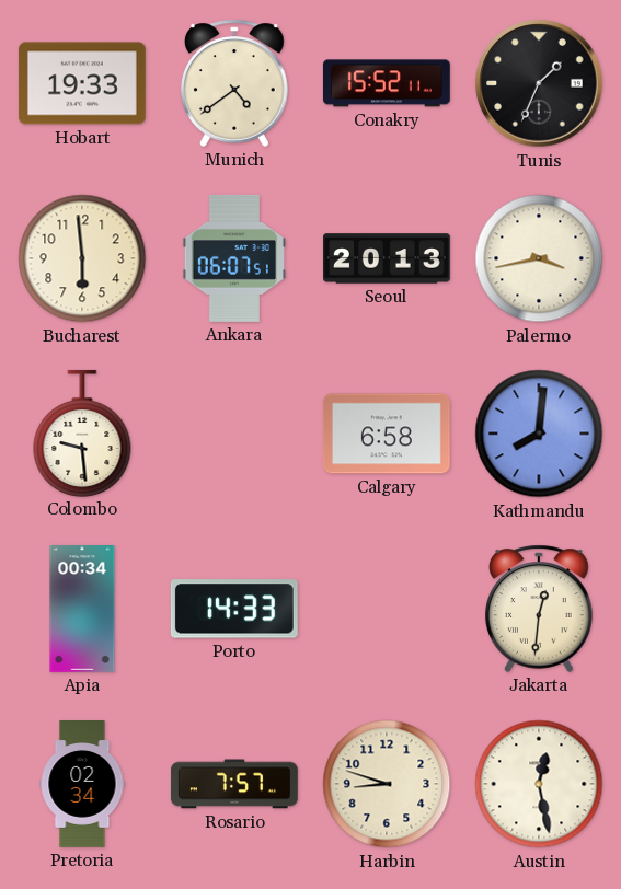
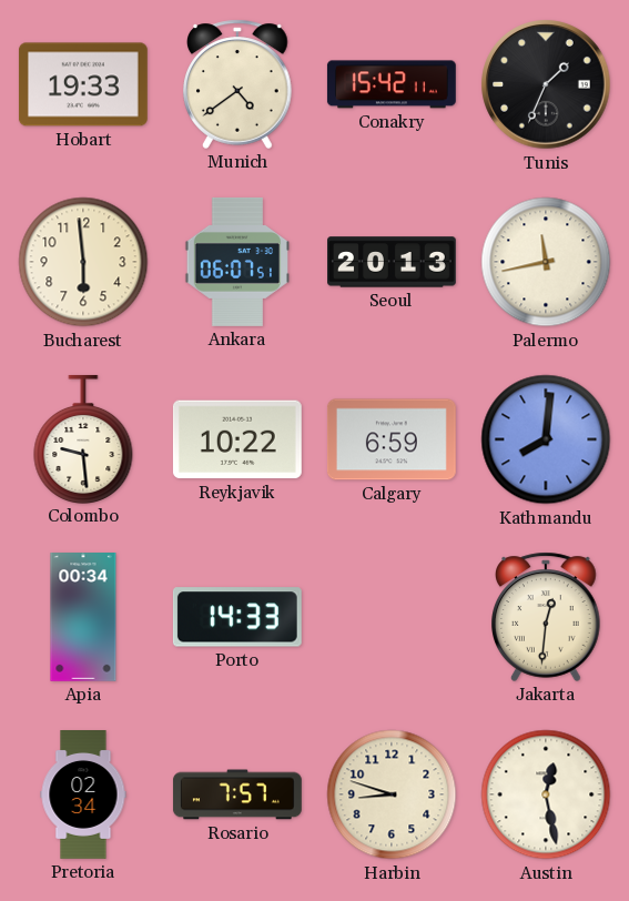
Conakry: 15:52 -> 15:42
Palermo: 3:43 -> 11:43
Reykjavik: none -> 10:22
Calgary: 6:58 -> 6:59
